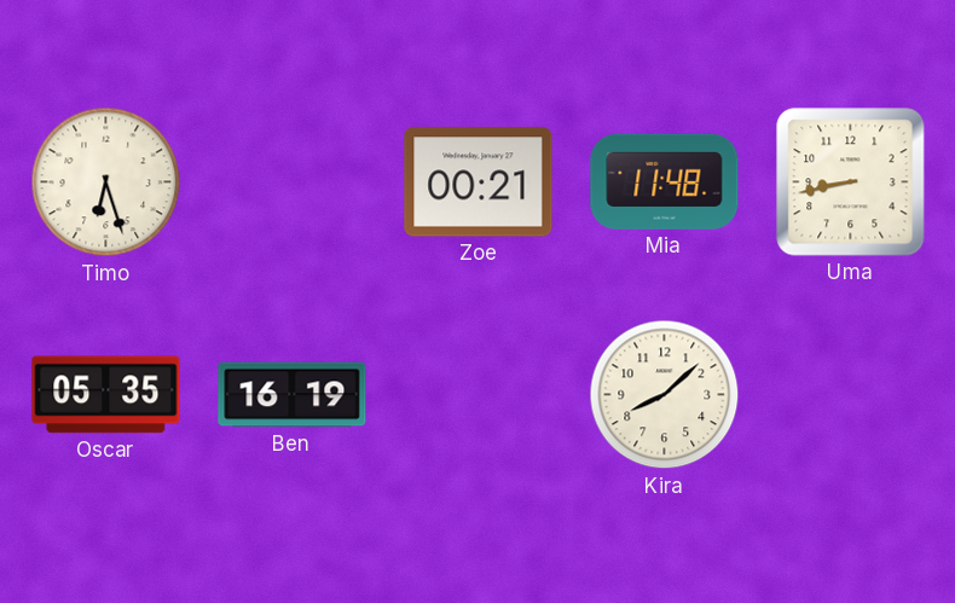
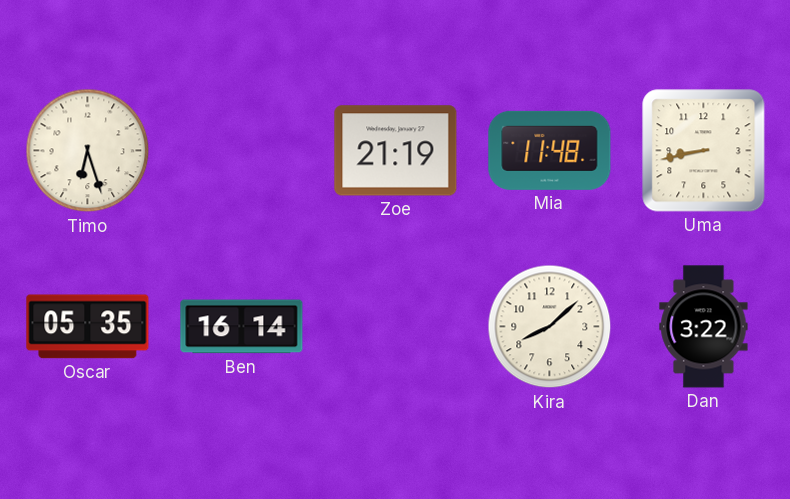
Zoe: 00:21 -> 21:19
Ben: 16:19 -> 16:14
Dan: none -> 3:22
